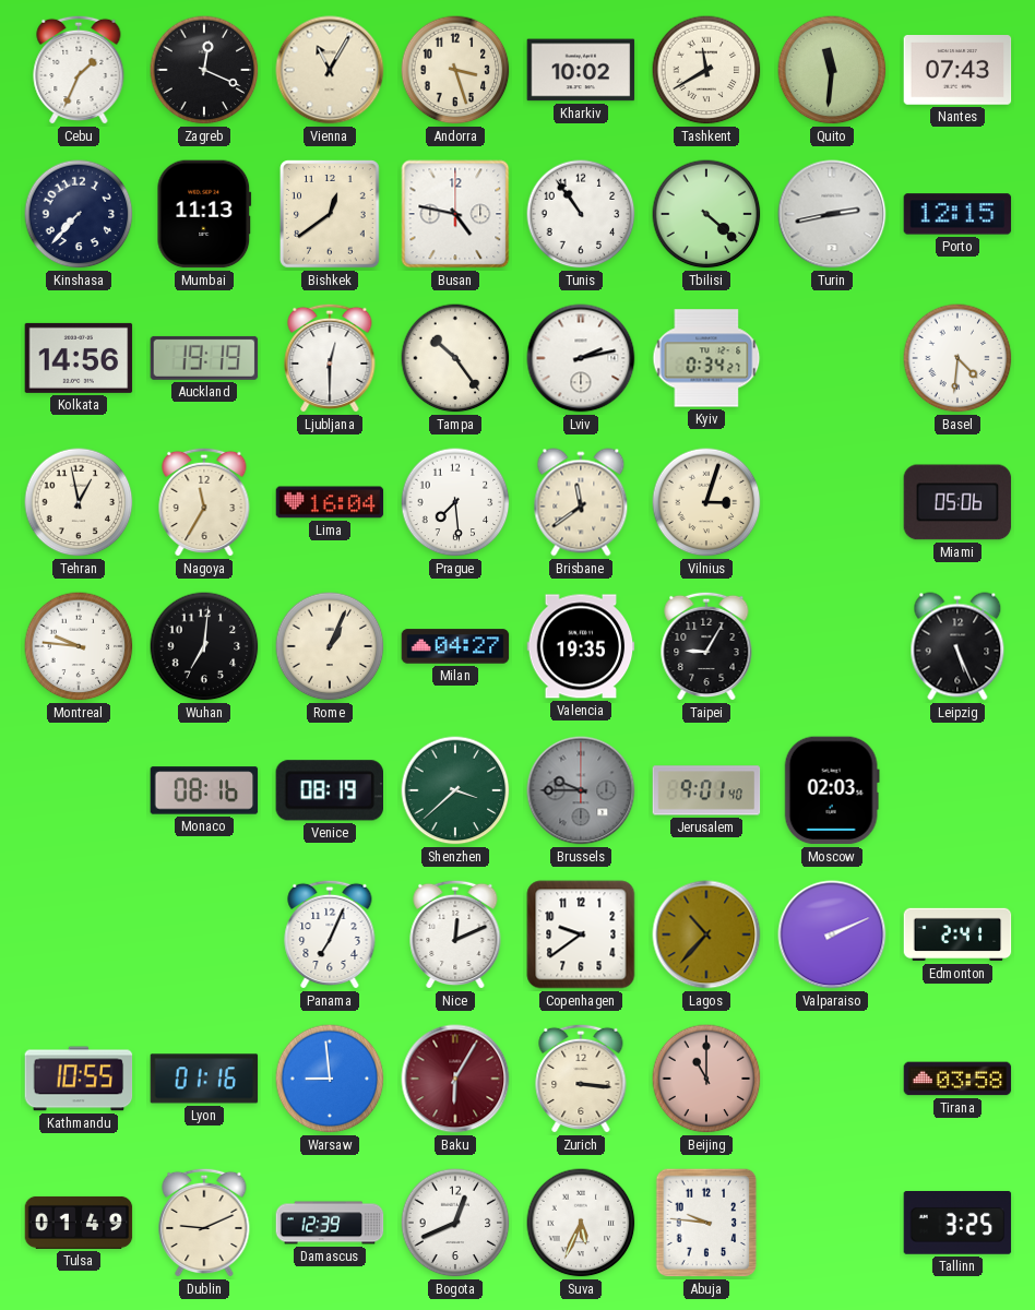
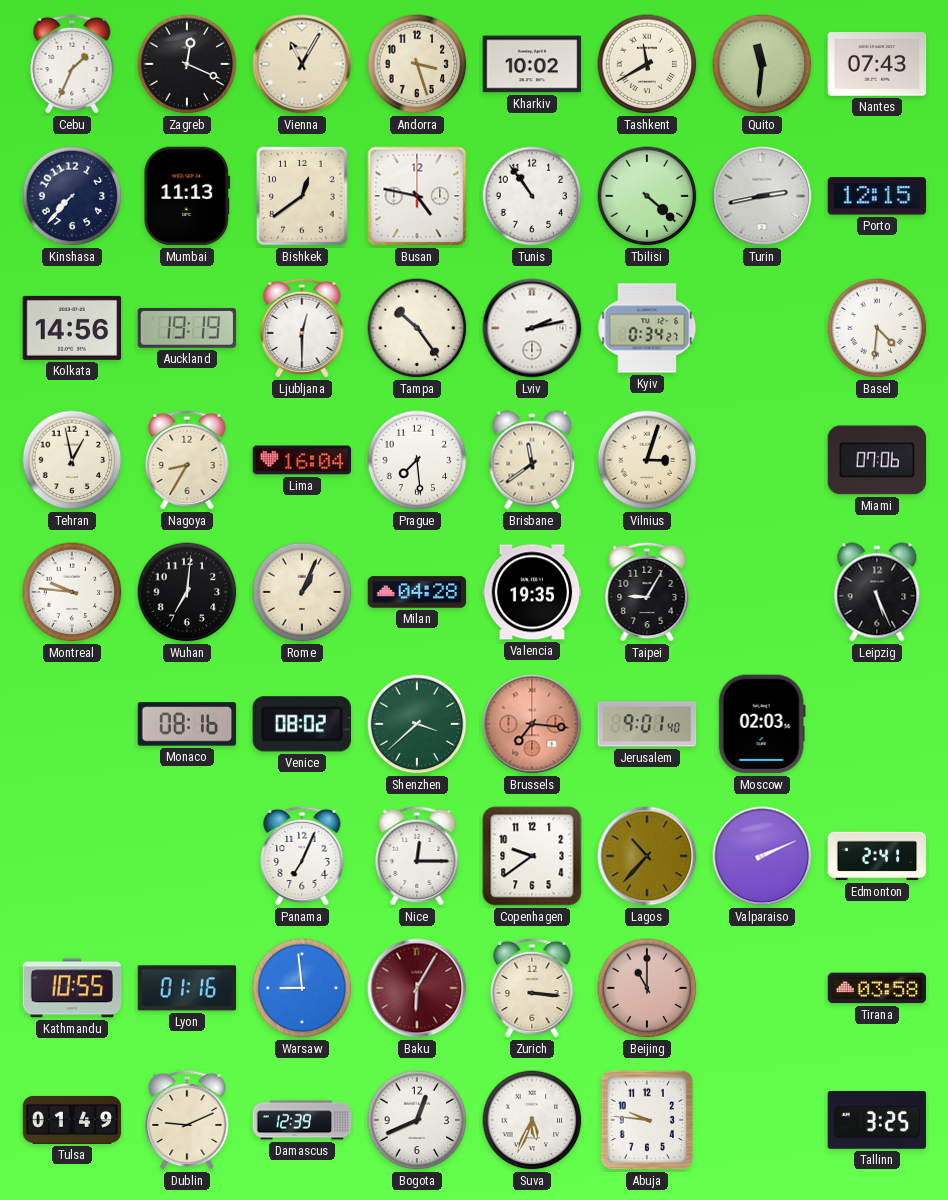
Nagoya: 11:35 -> 8:35
Miami: 05:06 -> 07:06
Milan: 04:27 -> 04:28
Venice: 08:19 -> 08:02
Brussels: 9:45 -> 7:16
Brussels dial: grey -> salmon
Nice: 12:11 -> 12:15
